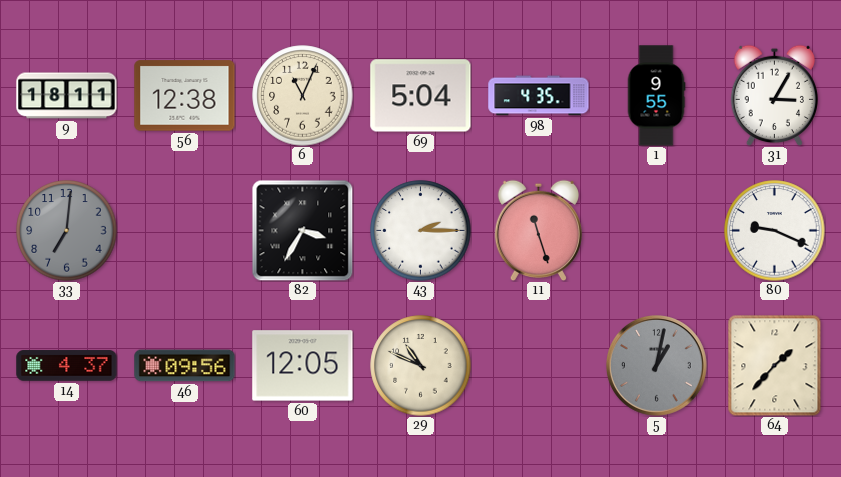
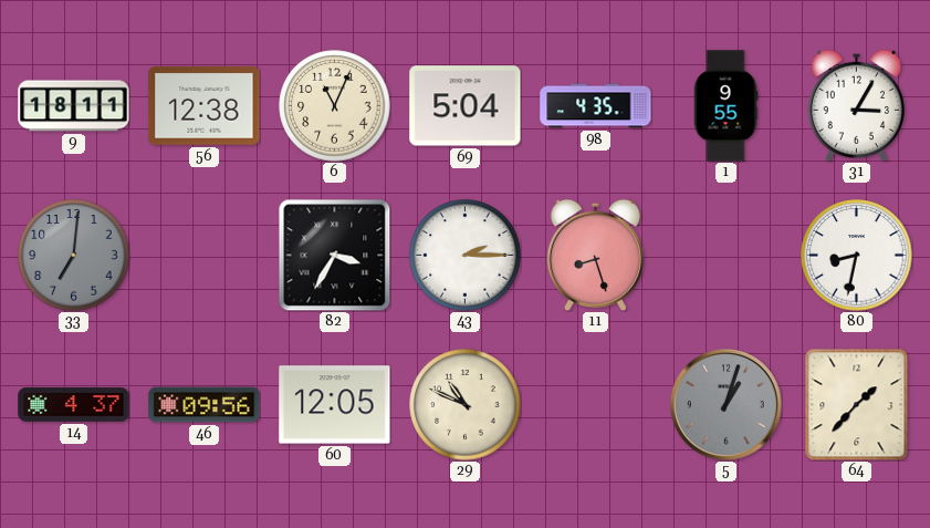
11: 11:27 -> 8:27
80: 9:19 -> 8:32
5: 1:02 -> 1:03
